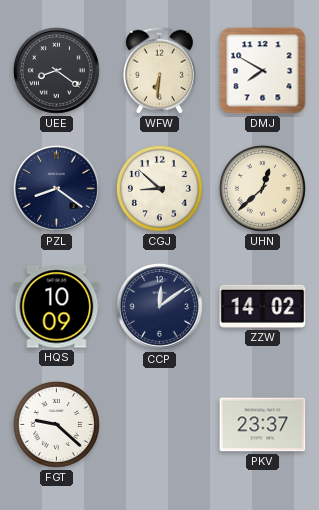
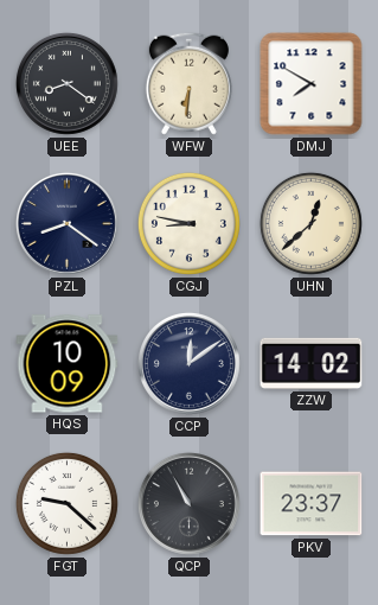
CGJ: 8:52 -> 8:47
QCP: none -> 10:55
